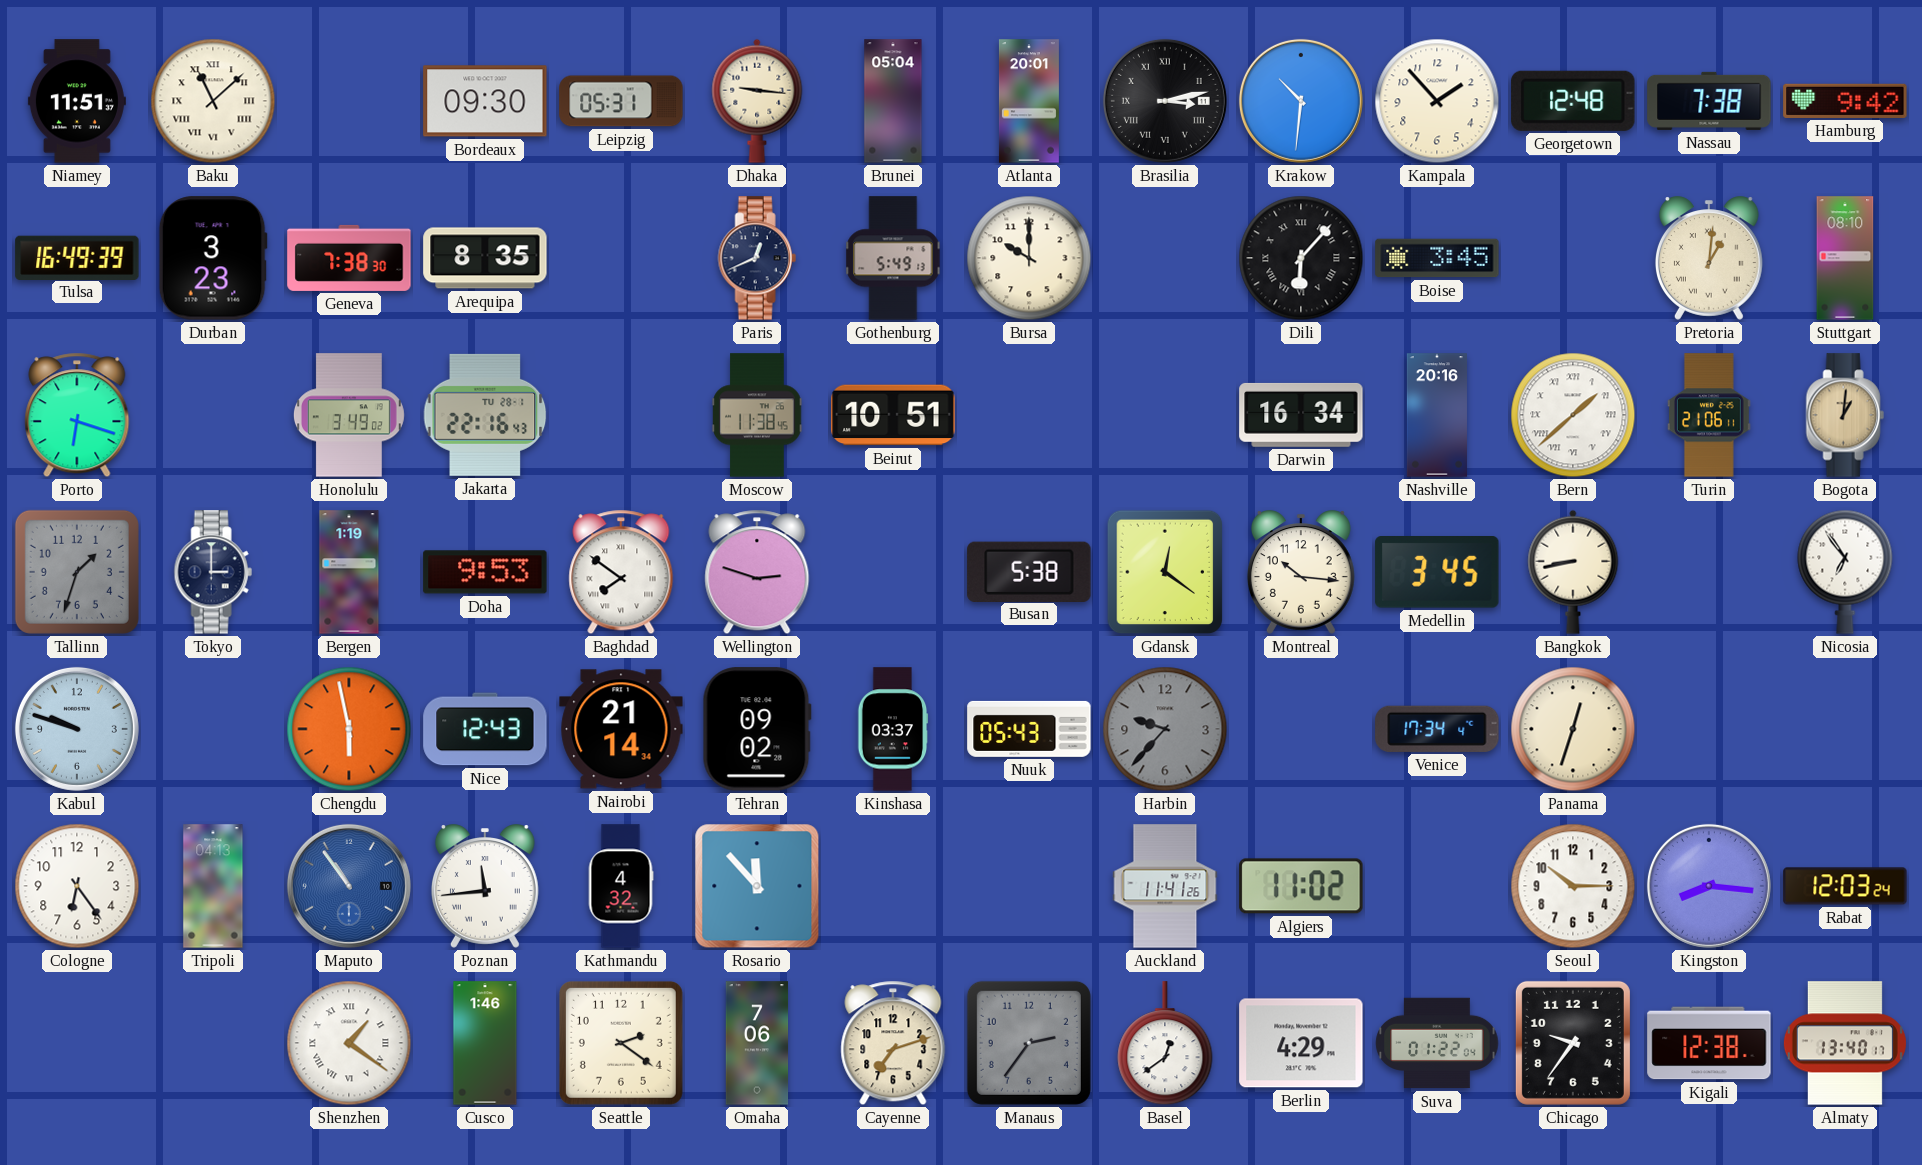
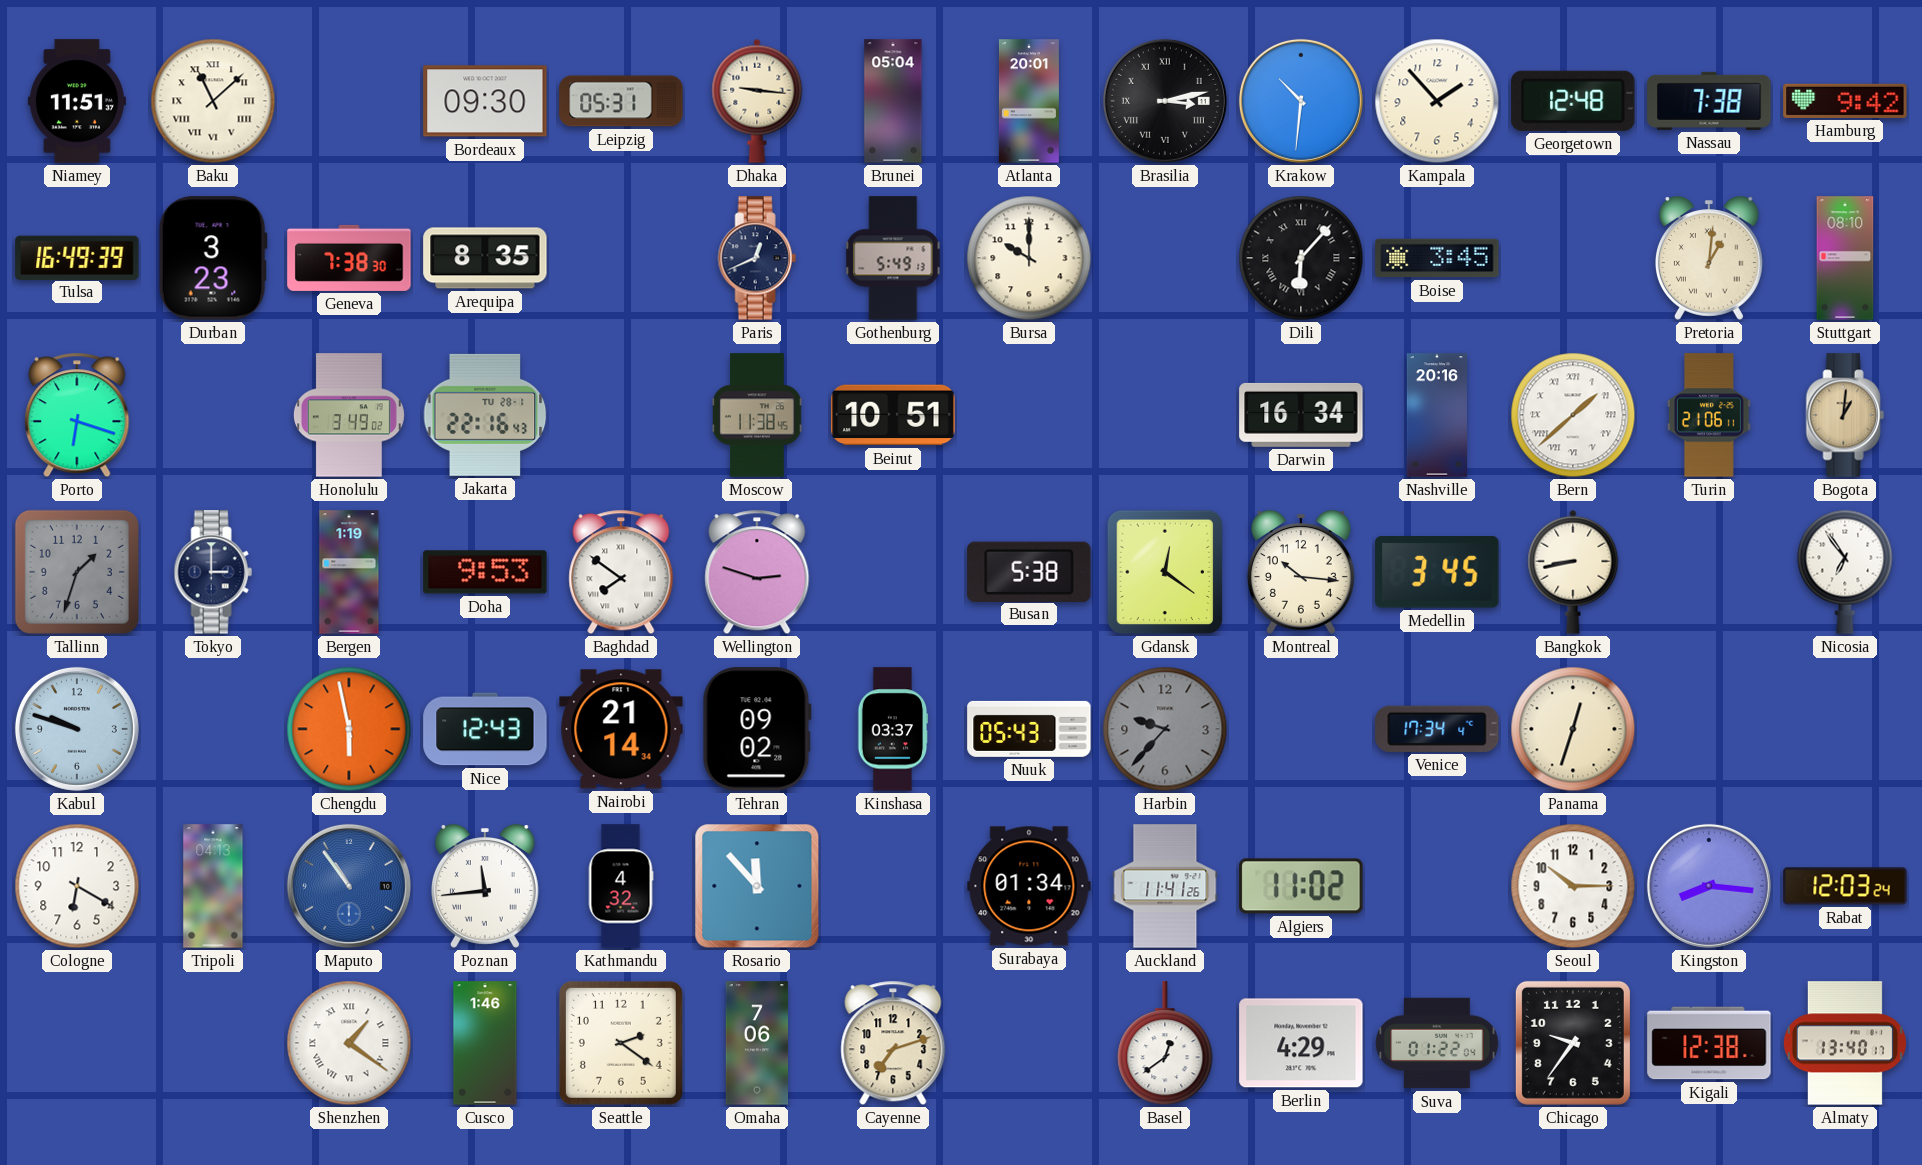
Cologne: 6:24 -> 6:20
Surabaya: none -> 01:34
Manaus: 2:36 -> none
